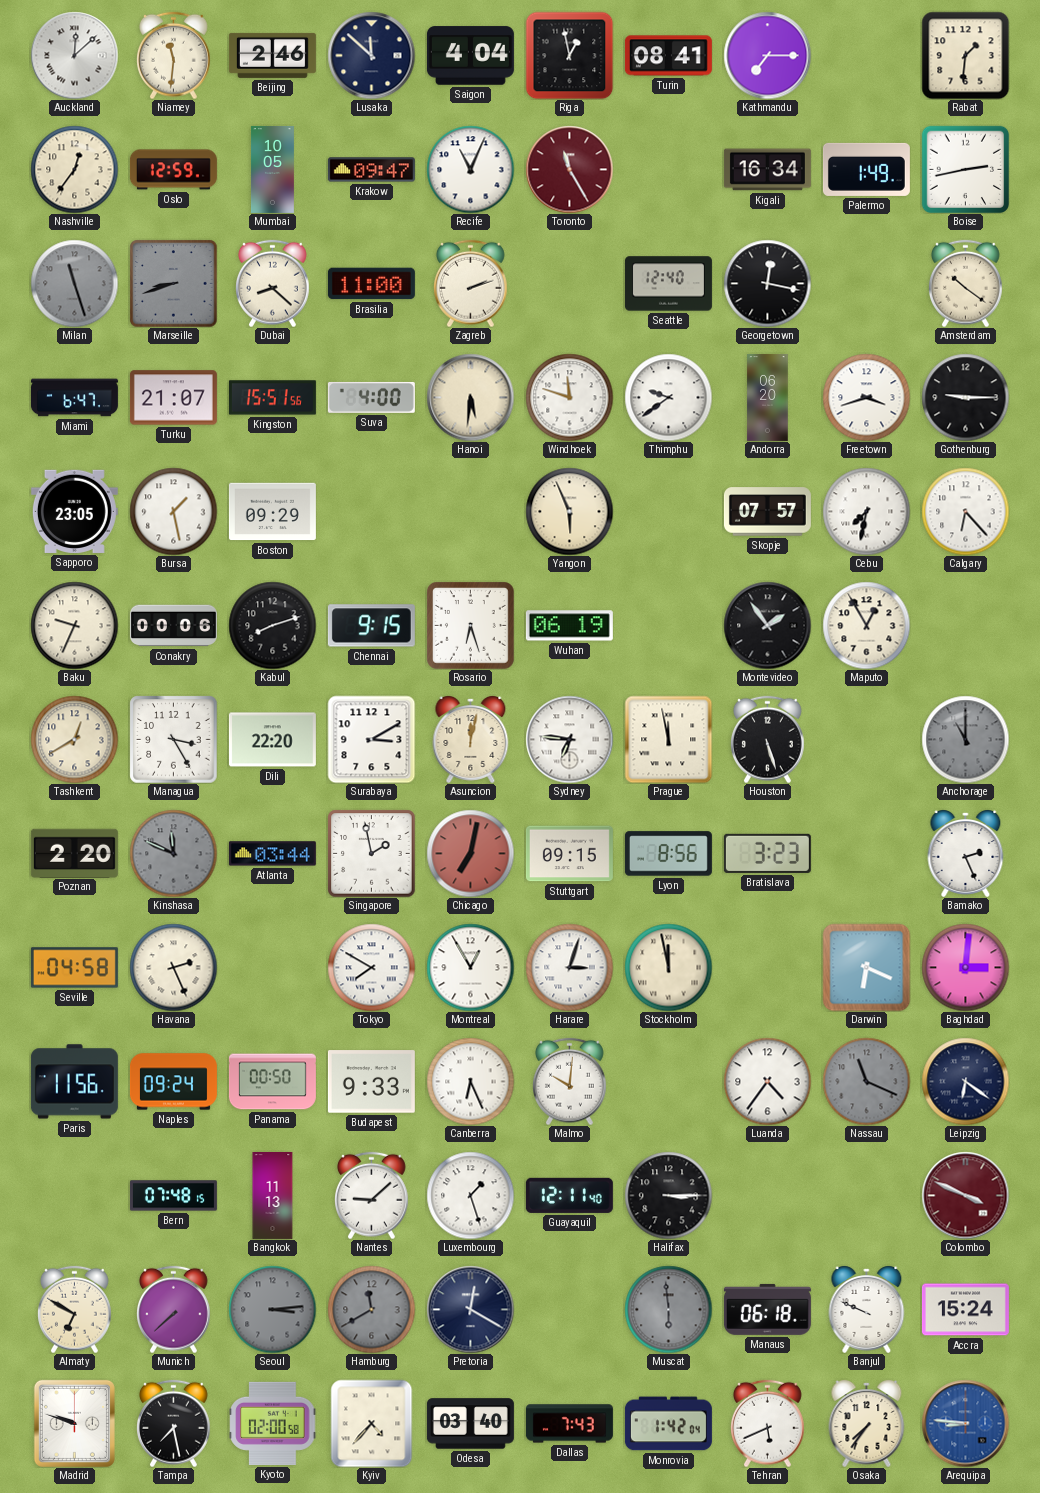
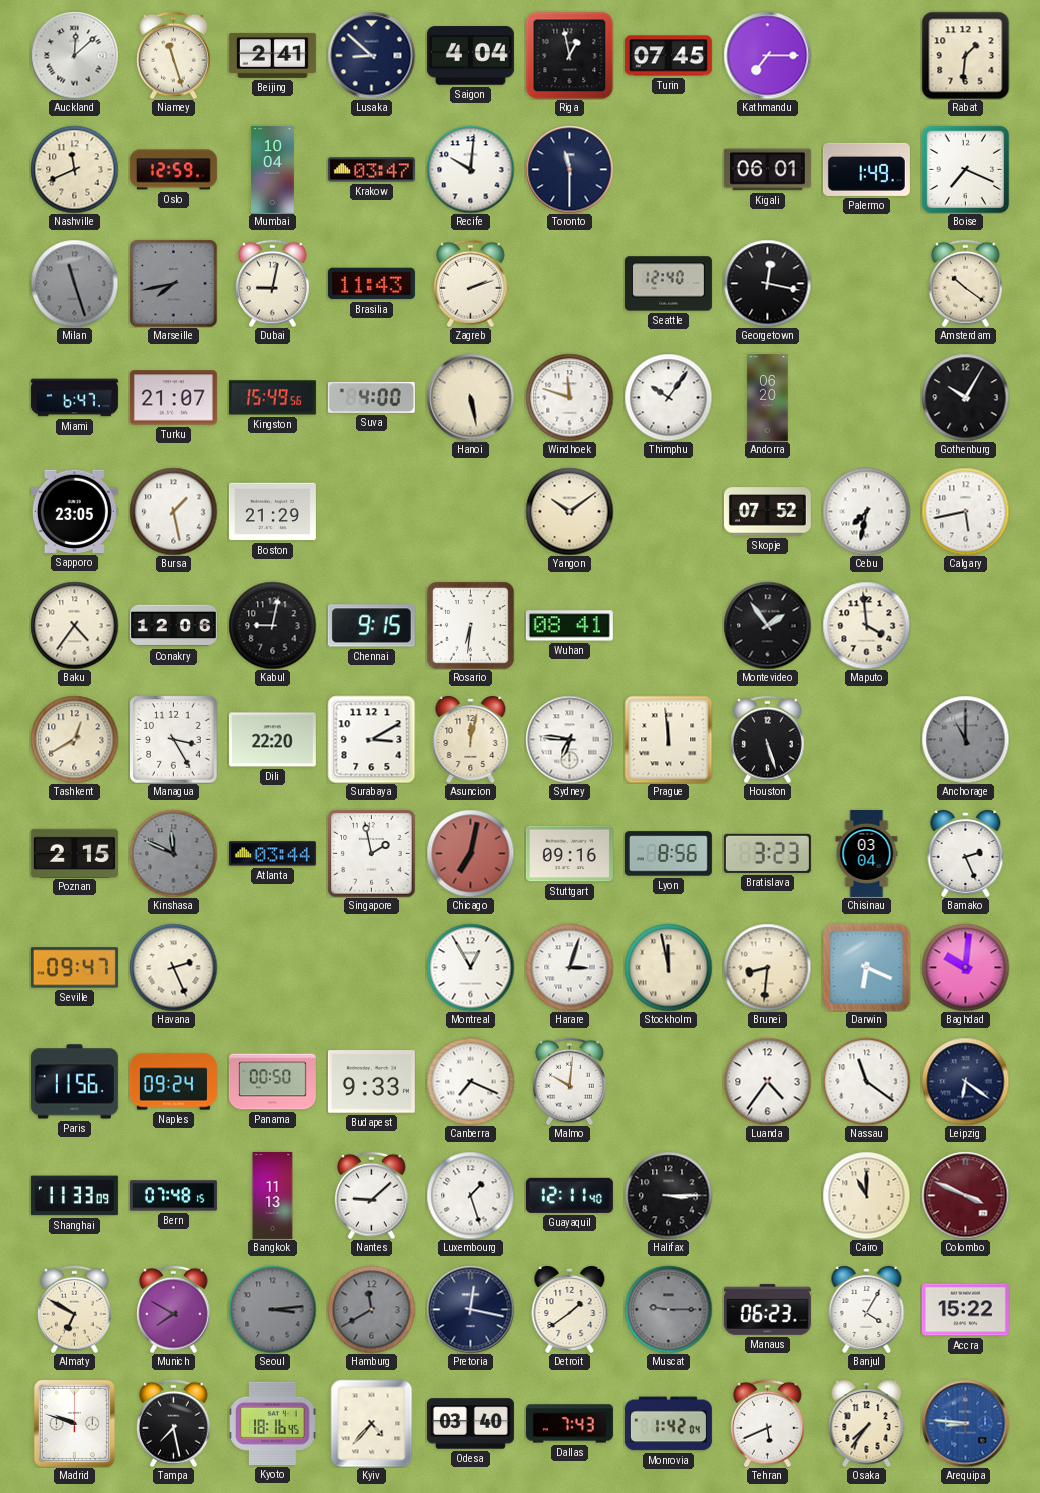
Niamey: 11:31 -> 11:27
Beijing: 2:46 -> 2:41
Lusaka: 11:52 -> 8:52
Turin: 08:41 -> 07:45
Nashville: 12:36 -> 11:41
Mumbai: 10:05 -> 10:04
Krakow: 09:47 -> 03:47
Recife: 11:04 -> 10:01
Toronto: 11:25 -> 11:30
Toronto dial: burgundy -> navy
Kigali: 16:34 -> 06:01
Boise: 2:43 -> 7:19
Marseille: 8:42 -> 7:43
Dubai: 8:22 -> 9:02
Brasilia: 11:00 -> 11:43
Kingston: 15:51 -> 15:49
Hanoi: 5:31 -> 5:28
Thimphu: 9:39 -> 10:06
Freetown: 3:42 -> none
Gothenburg: 9:15 -> 10:05
Boston: 09:29 -> 21:29
Yangon: 5:56 -> 10:09
Skopje: 07:57 -> 07:52
Calgary: 6:23 -> 5:43
Baku: 9:34 -> 4:36
Conakry: 00:06 -> 12:06
Kabul: 8:12 -> 9:02
Rosario: 6:27 -> 6:31
Wuhan: 06:19 -> 08:41
Maputo: 12:55 -> 3:59
Prague: 11:58 -> 11:59
Poznan: 2:20 -> 2:15
Stuttgart: 09:15 -> 09:16
Chisinau: none -> 03:04
Seville: 04:58 -> 09:47
Tokyo: 7:50 -> none
Brunei: none -> 8:31
Baghdad: 3:01 -> 10:01
Canberra: 6:26 -> 7:19
Nassau: 11:19 -> 11:21
Nassau dial: grey -> white
Shanghai: none -> 11:33
Cairo: none -> 11:00
Munich: 7:38 -> 7:50
Pretoria: 12:20 -> 12:17
Detroit: none -> 1:39
Muscat: 5:59 -> 9:15
Manaus: 06:18 -> 06:23
Banjul: 9:49 -> 4:05
Accra: 15:24 -> 15:22
Kyoto: 02:00 -> 18:16
